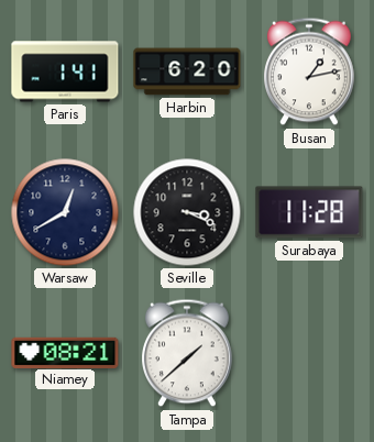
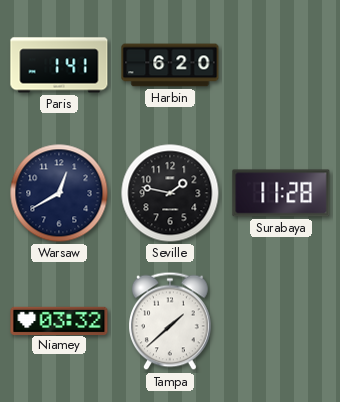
Busan: 1:13 -> none
Seville: 3:19 -> 1:47
Niamey: 08:21 -> 03:32
